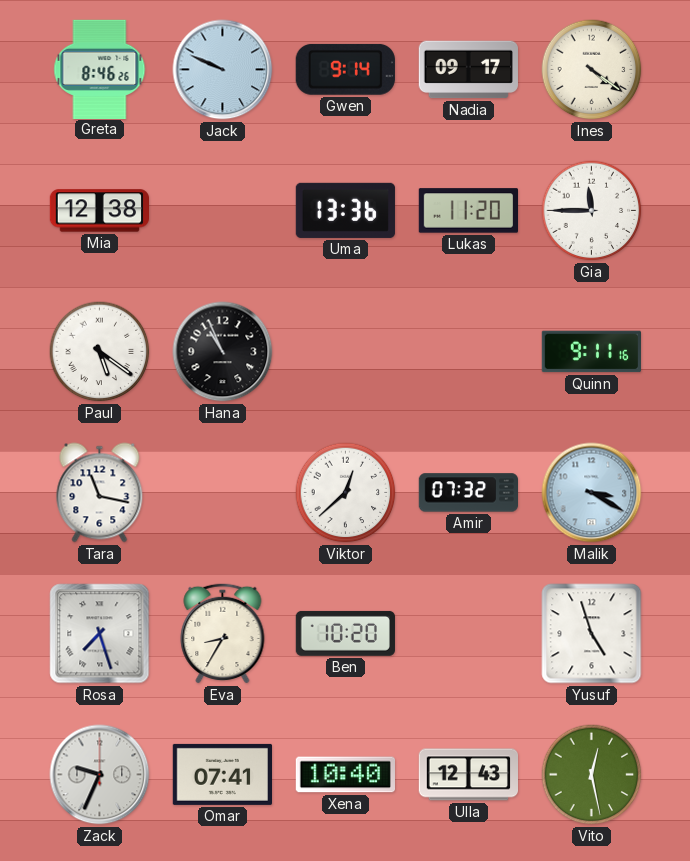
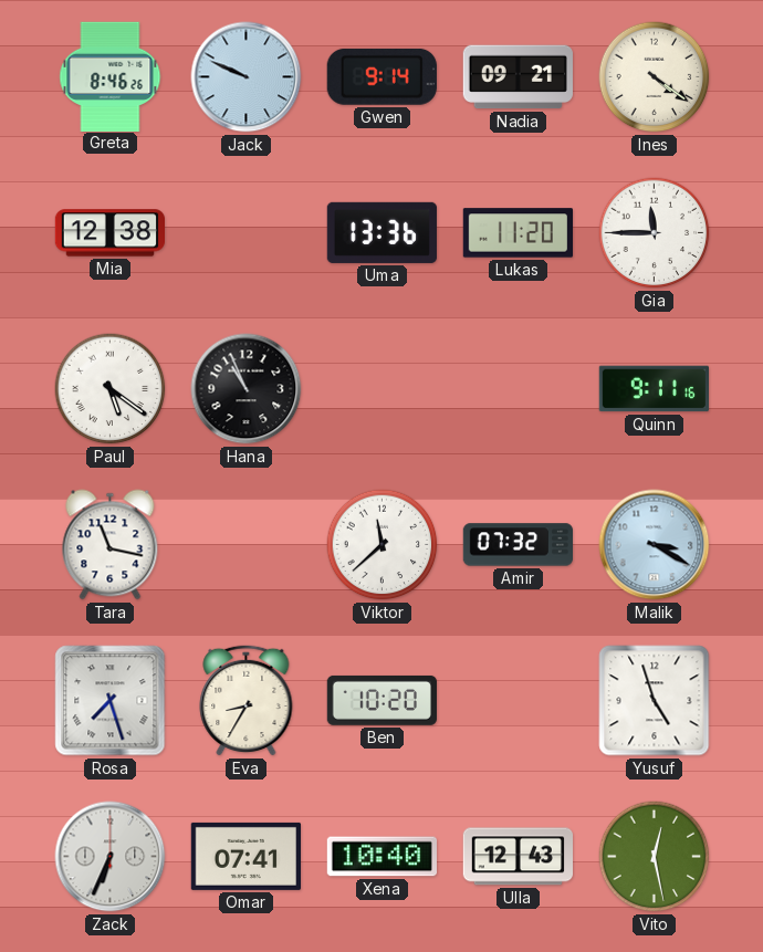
Nadia: 09:17 -> 09:21
Viktor: 12:38 -> 11:38
Zack: 9:34 -> 6:34
